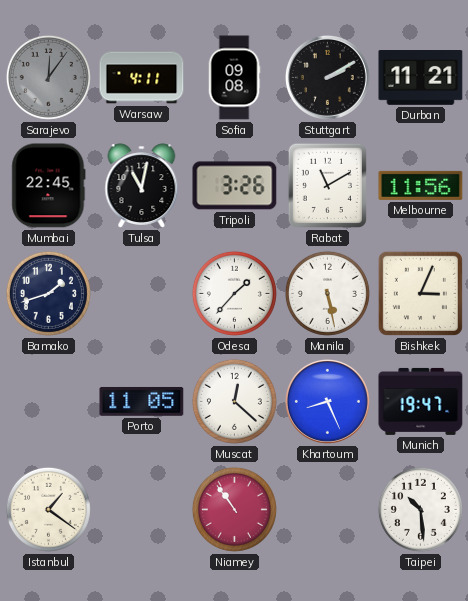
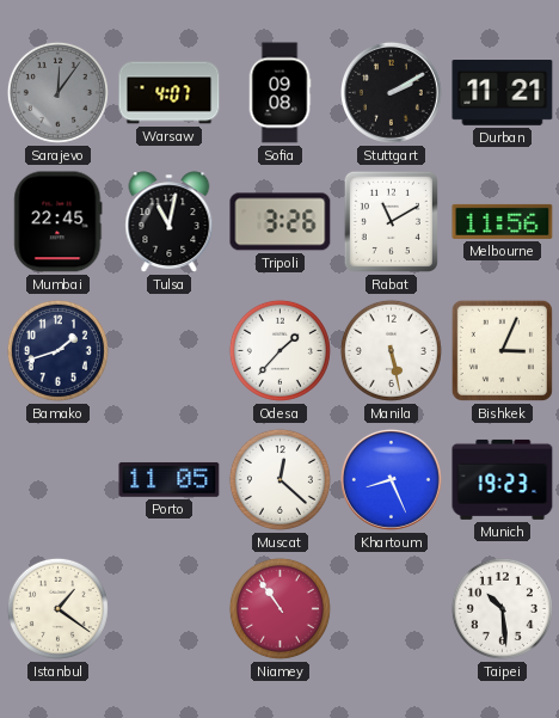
Warsaw: 4:11 -> 4:07
Munich: 19:47 -> 19:23
